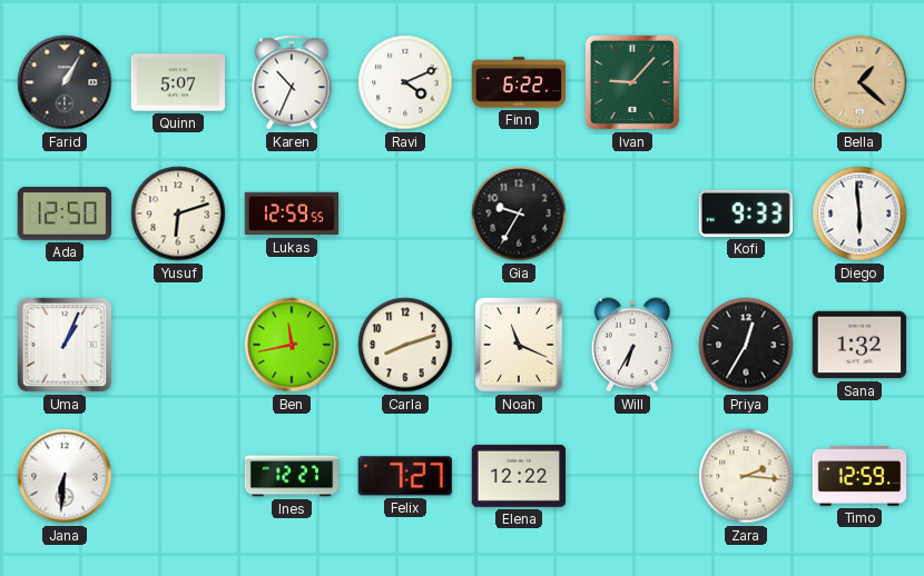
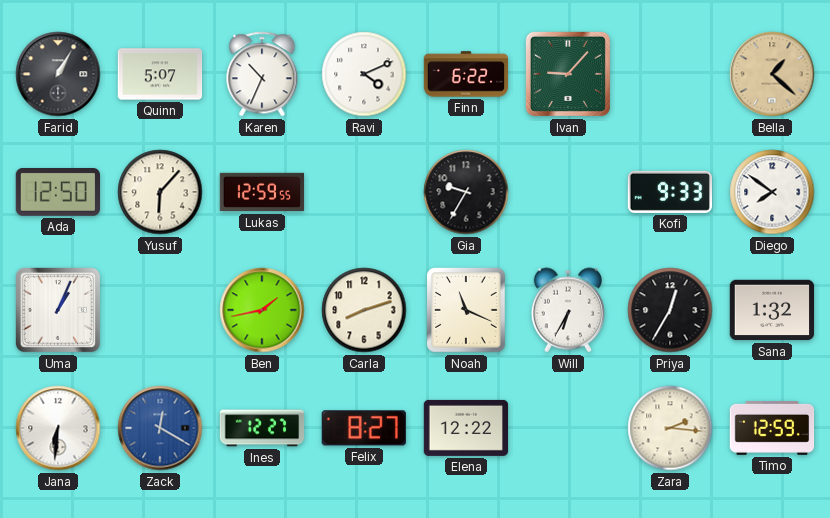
Yusuf: 6:12 -> 6:07
Diego: 5:59 -> 7:51
Ben: 11:43 -> 1:43
Zack: none -> 12:20
Felix: 7:27 -> 8:27
